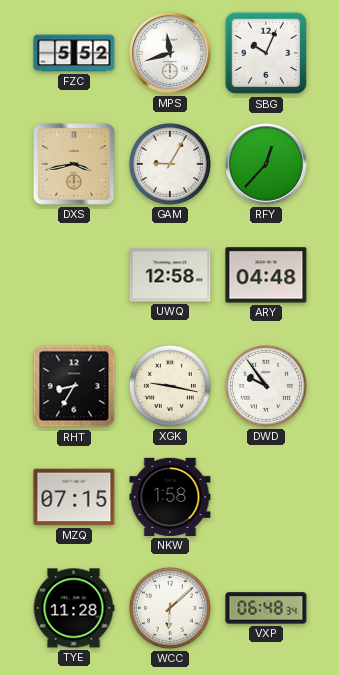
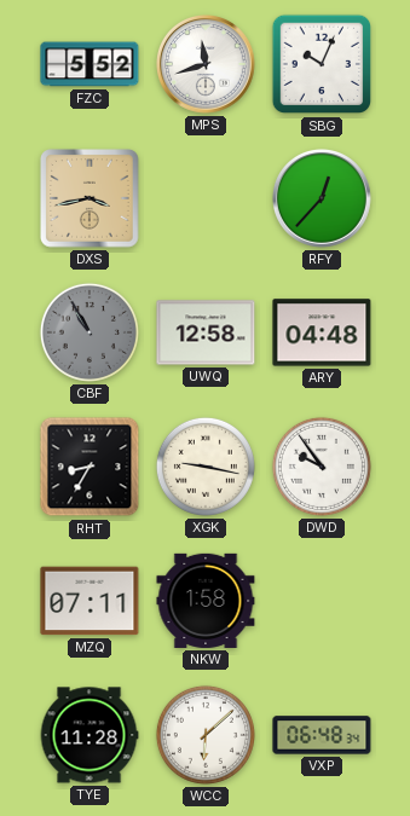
GAM: 9:05 -> none
CBF: none -> 10:55
MZQ: 07:15 -> 07:11
